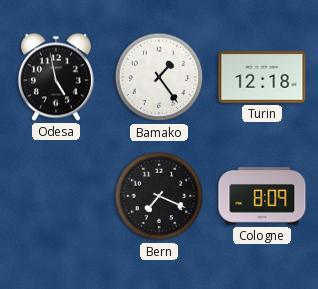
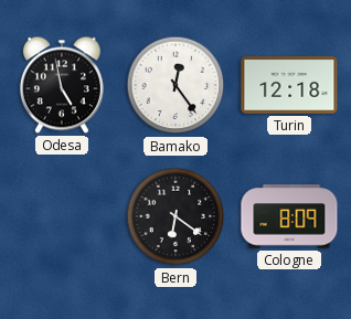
Bamako: 1:24 -> 12:24
Bern: 7:19 -> 6:21
